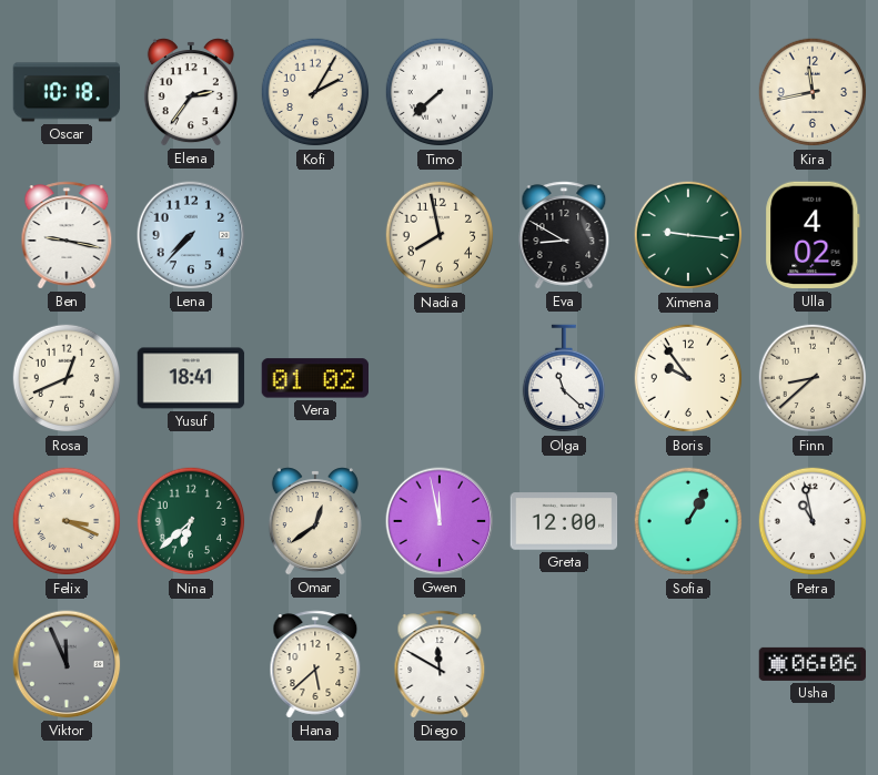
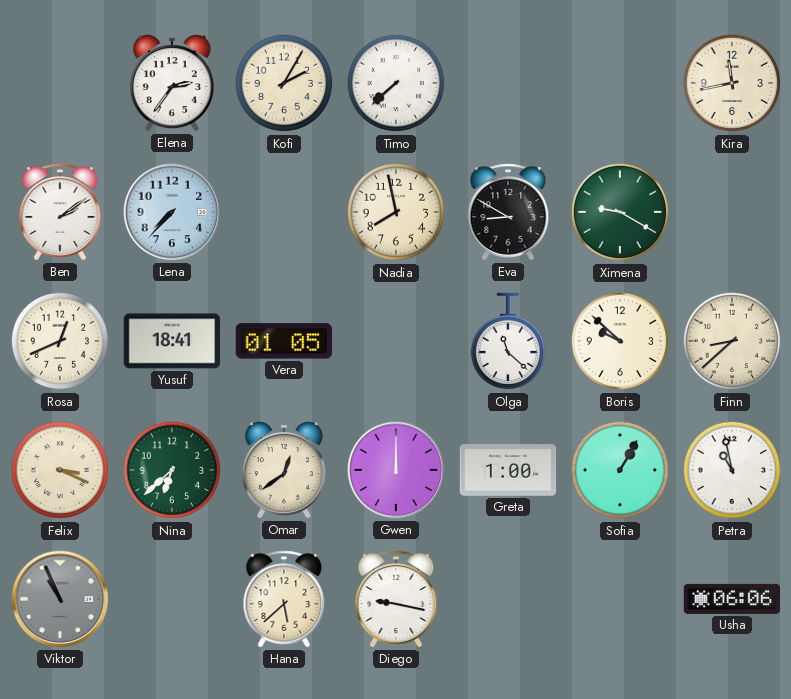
Oscar: 10:18 -> none
Ben: 9:17 -> 2:09
Ximena: 9:16 -> 9:20
Ulla: 4:02 -> none
Vera: 01:02 -> 01:05
Boris: 9:54 -> 9:52
Gwen: 11:58 -> 12:00
Greta: 12:00 -> 1:00
Viktor: 11:56 -> 10:56
Diego: 11:50 -> 9:17
